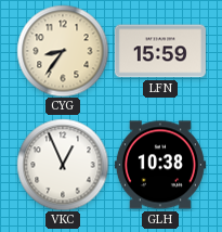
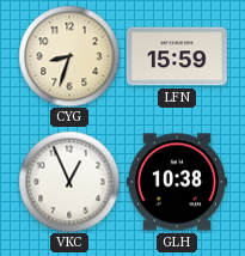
CYG: 8:36 -> 8:33
